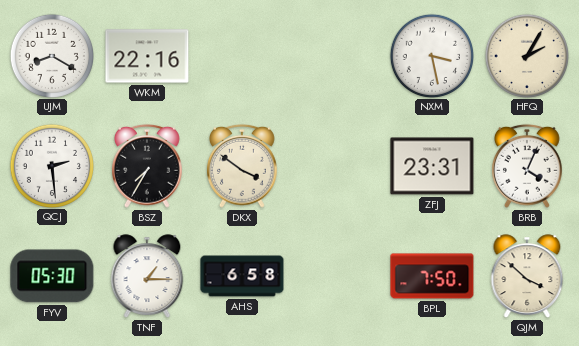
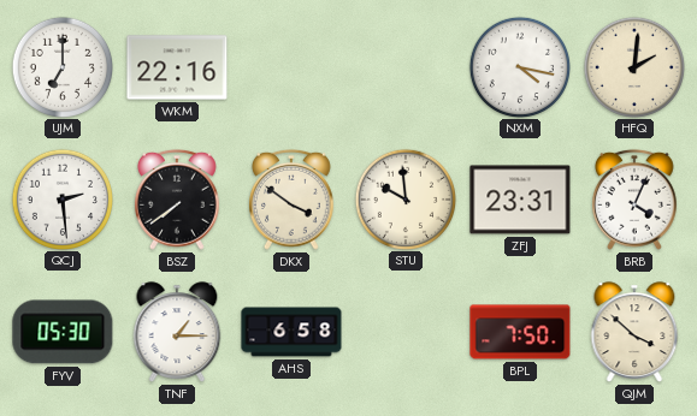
UJM: 8:20 -> 7:00
NXM: 3:28 -> 4:17
HFQ: 2:05 -> 2:01
BSZ: 7:35 -> 7:39
STU: none -> 9:59
